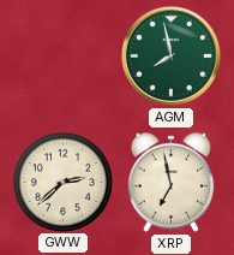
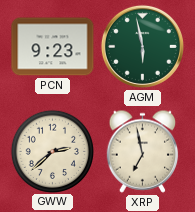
PCN: none -> 9:23
AGM: 7:58 -> 5:58
